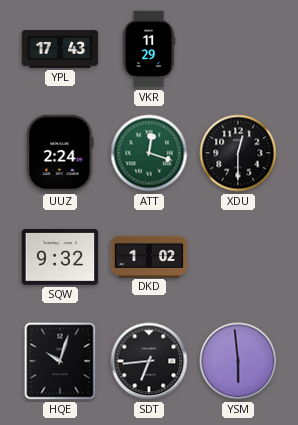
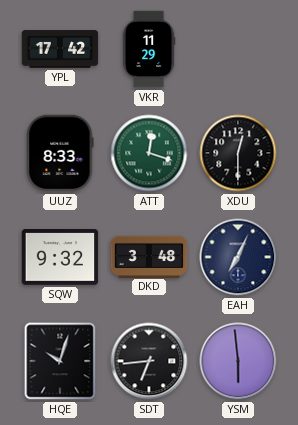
YPL: 17:43 -> 17:42
UUZ: 2:24 -> 8:33
DKD: 1:02 -> 3:48
EAH: none -> 7:04
